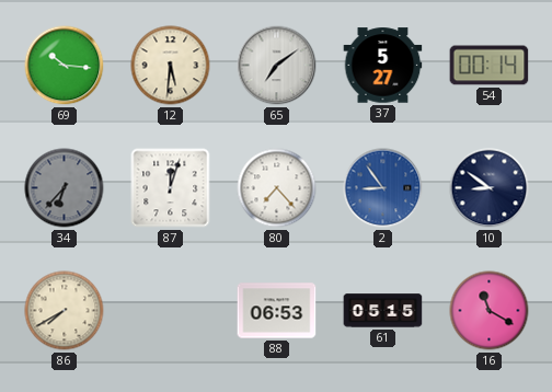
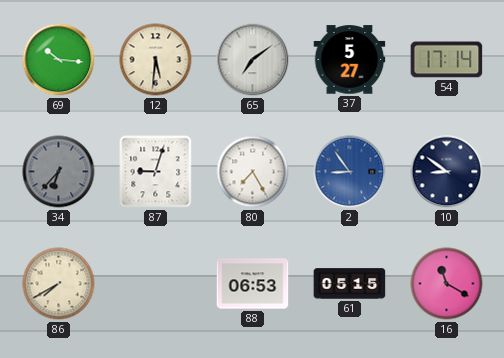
54: 00:14 -> 17:14
87: 12:03 -> 9:03
80: 7:23 -> 7:25
